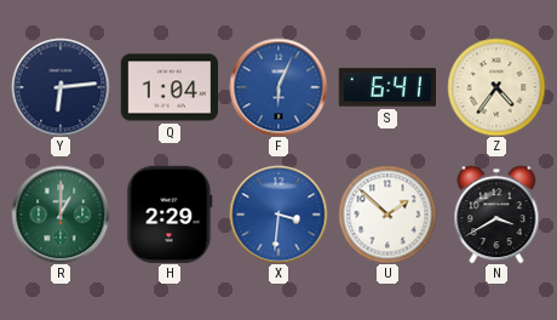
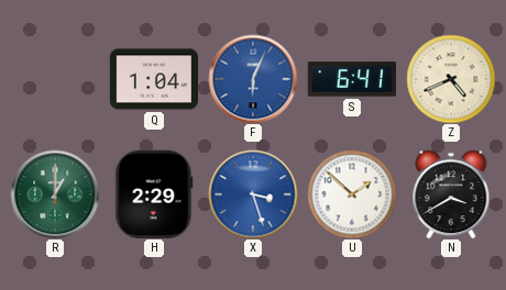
Y: 6:14 -> none
Z: 4:36 -> 4:41
X: 3:31 -> 3:27
